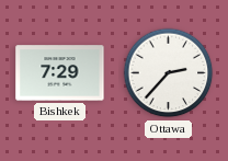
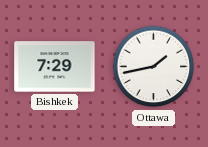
Ottawa: 2:37 -> 1:43
